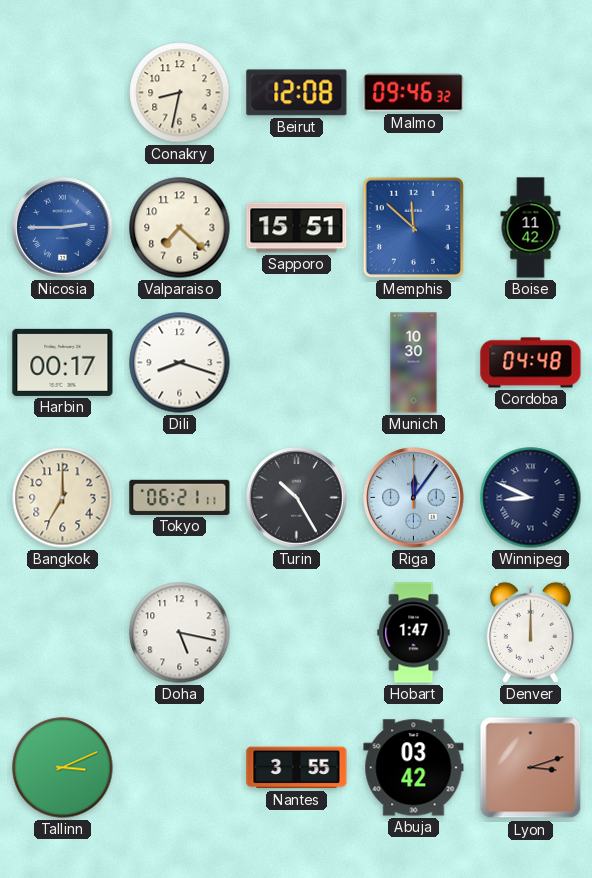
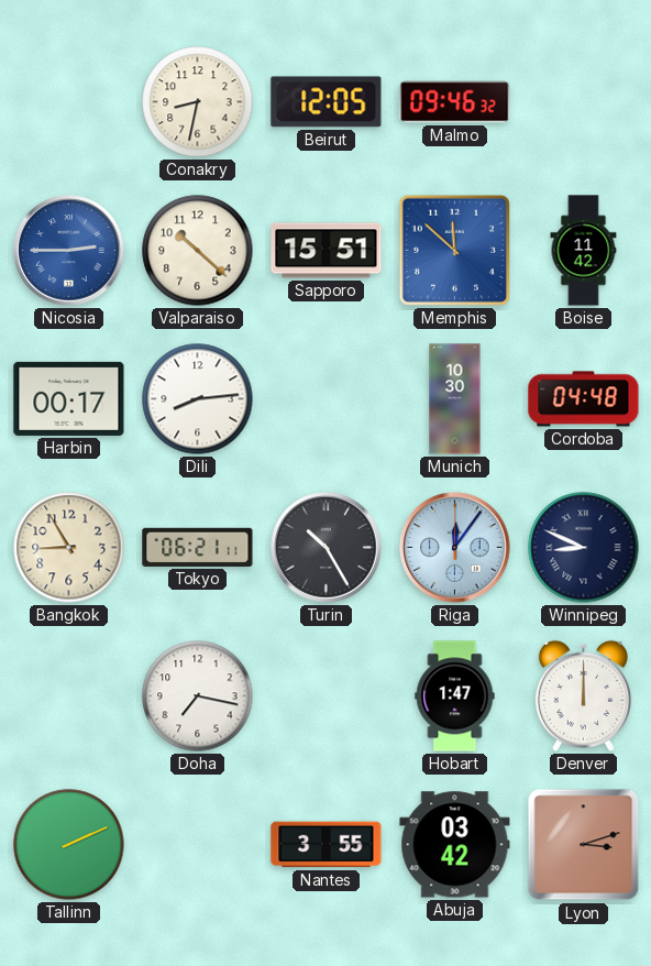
Beirut: 12:08 -> 12:05
Valparaiso: 7:22 -> 10:22
Dili: 8:18 -> 8:14
Bangkok: 7:00 -> 8:55
Doha: 5:17 -> 7:17
Tallinn: 3:11 -> 2:11
